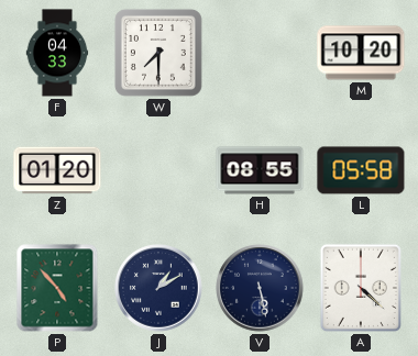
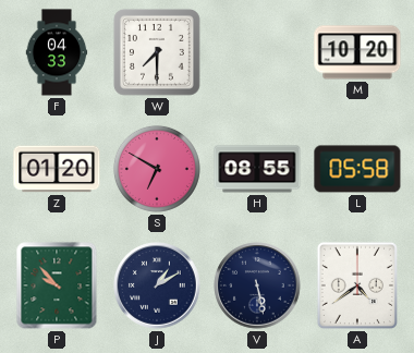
S: none -> 6:50
P: 4:53 -> 9:53
A: 4:22 -> 4:39
